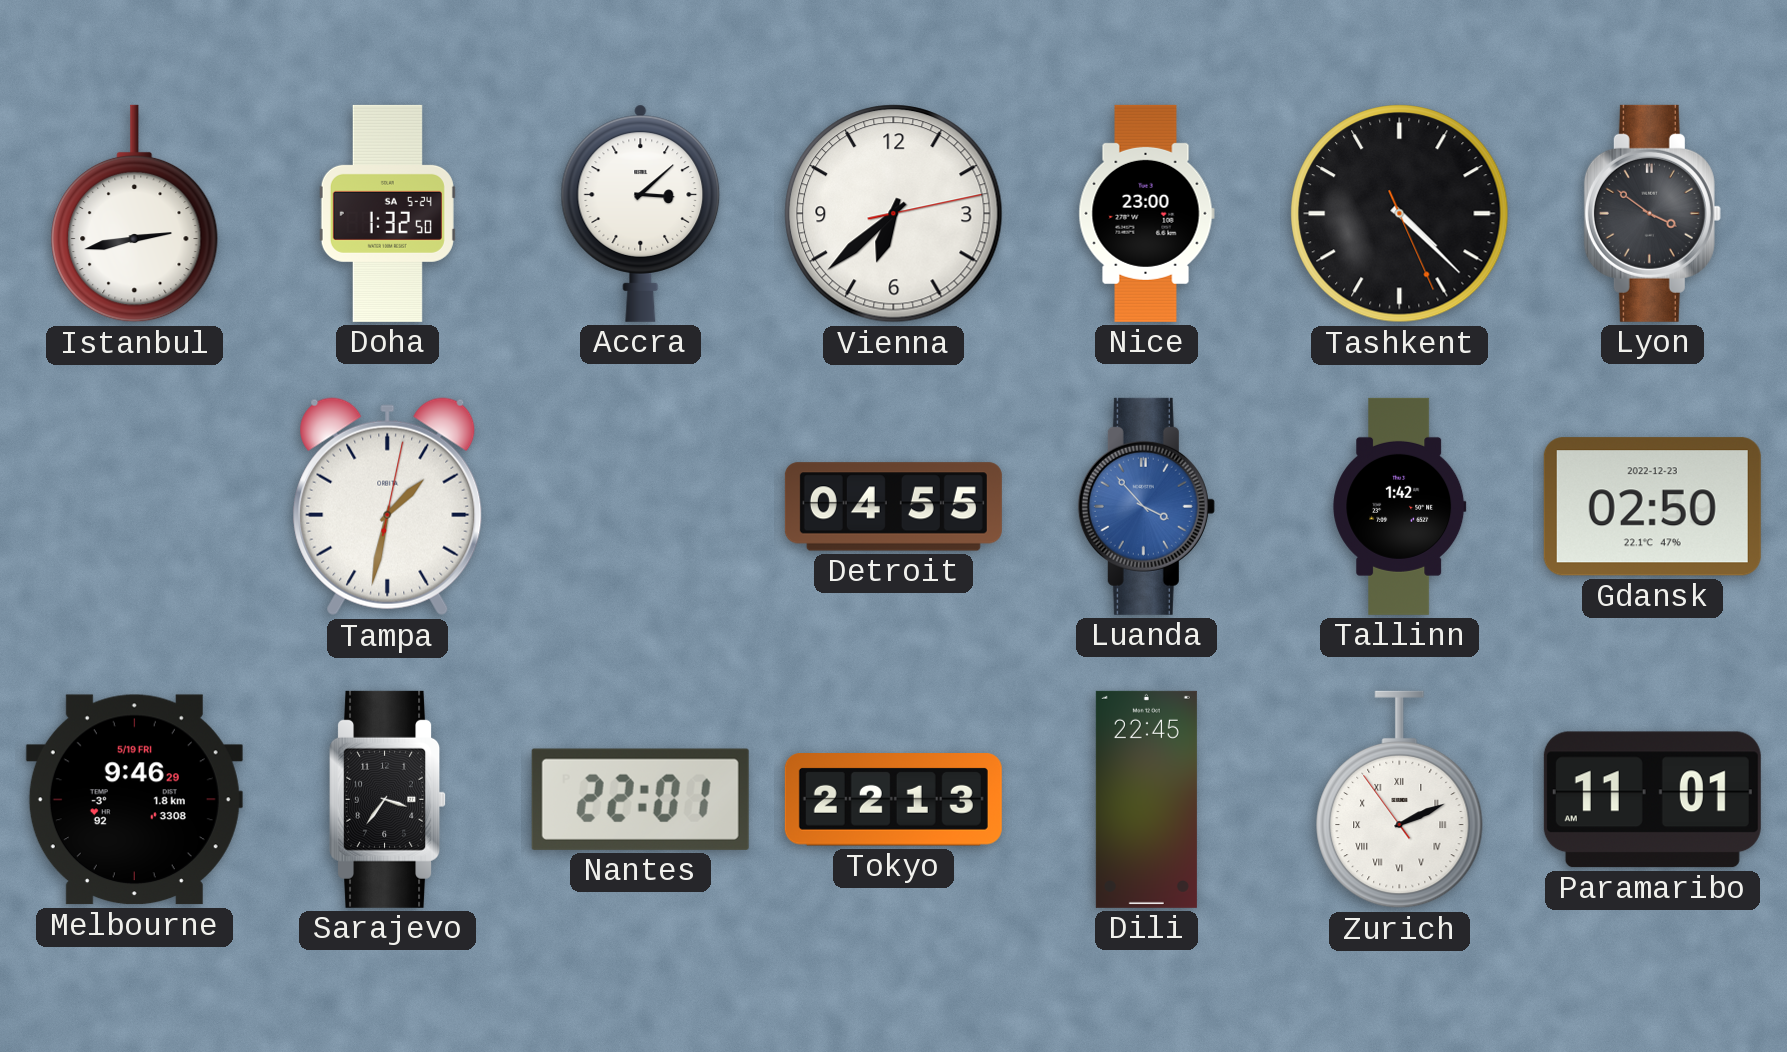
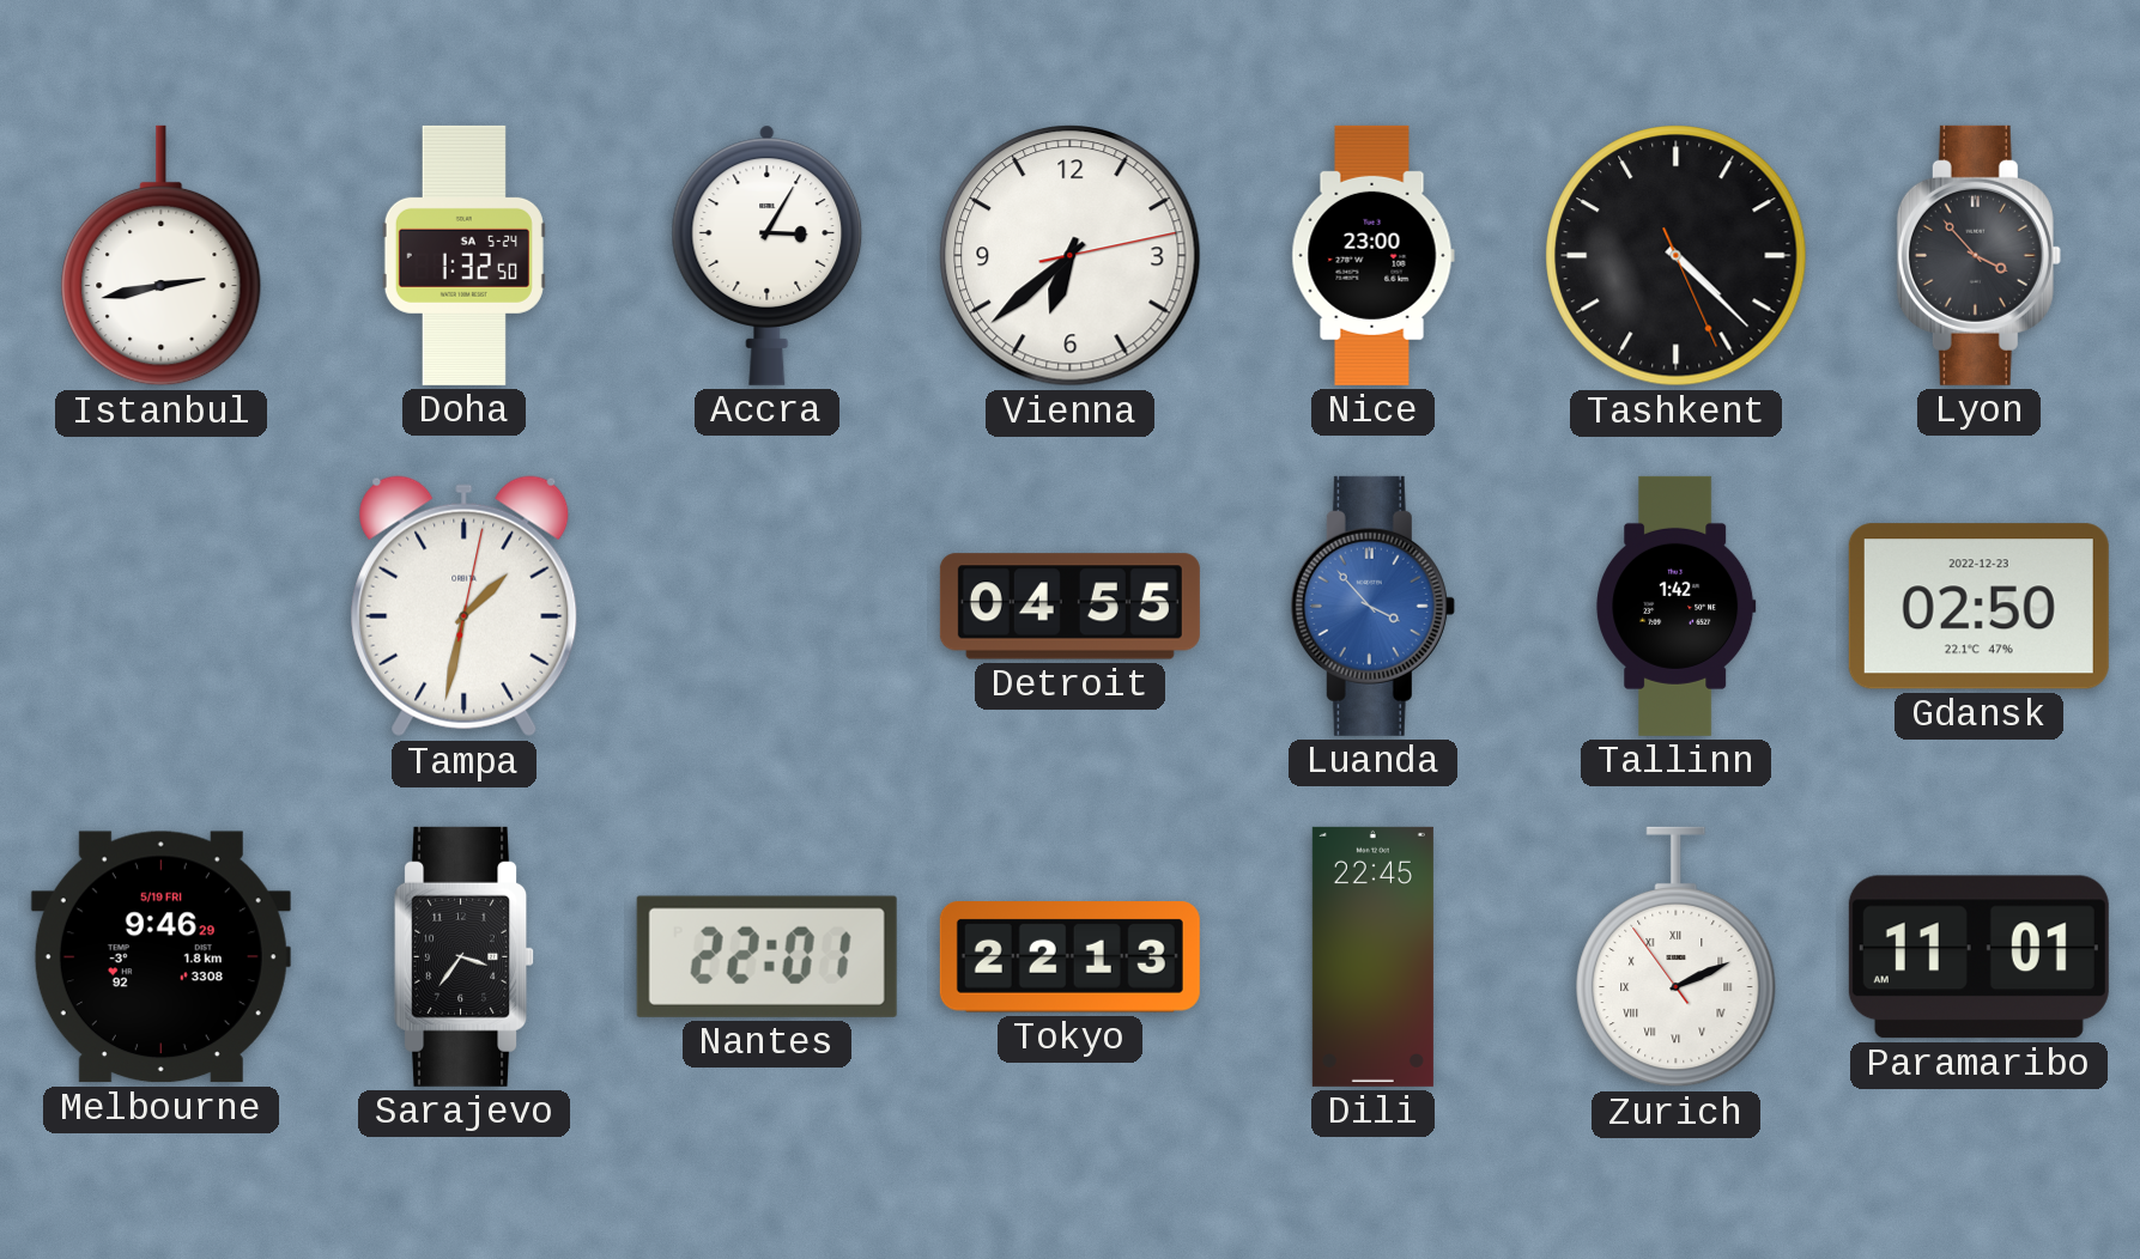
Accra: 3:08 -> 3:05
Lyon: 3:51 -> 3:53
